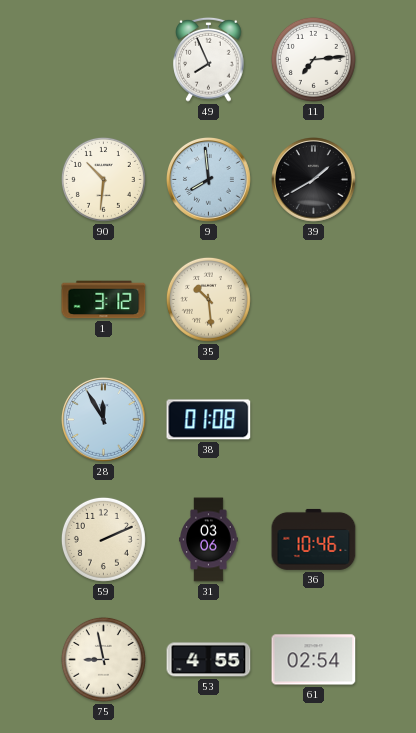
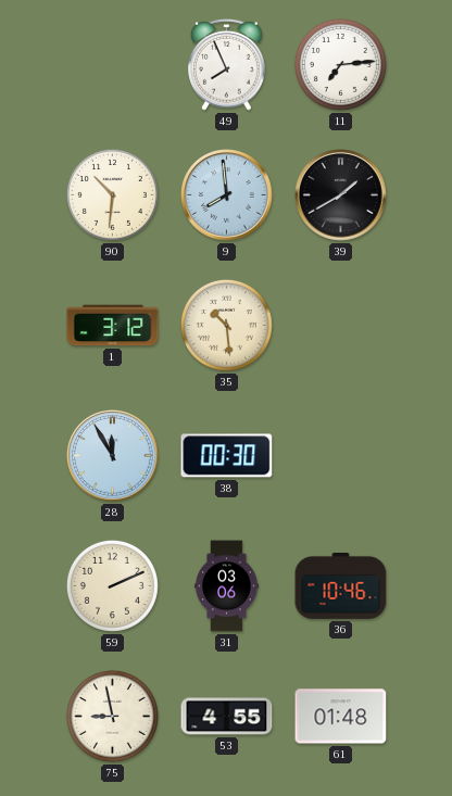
38: 01:08 -> 00:30
61: 02:54 -> 01:48
